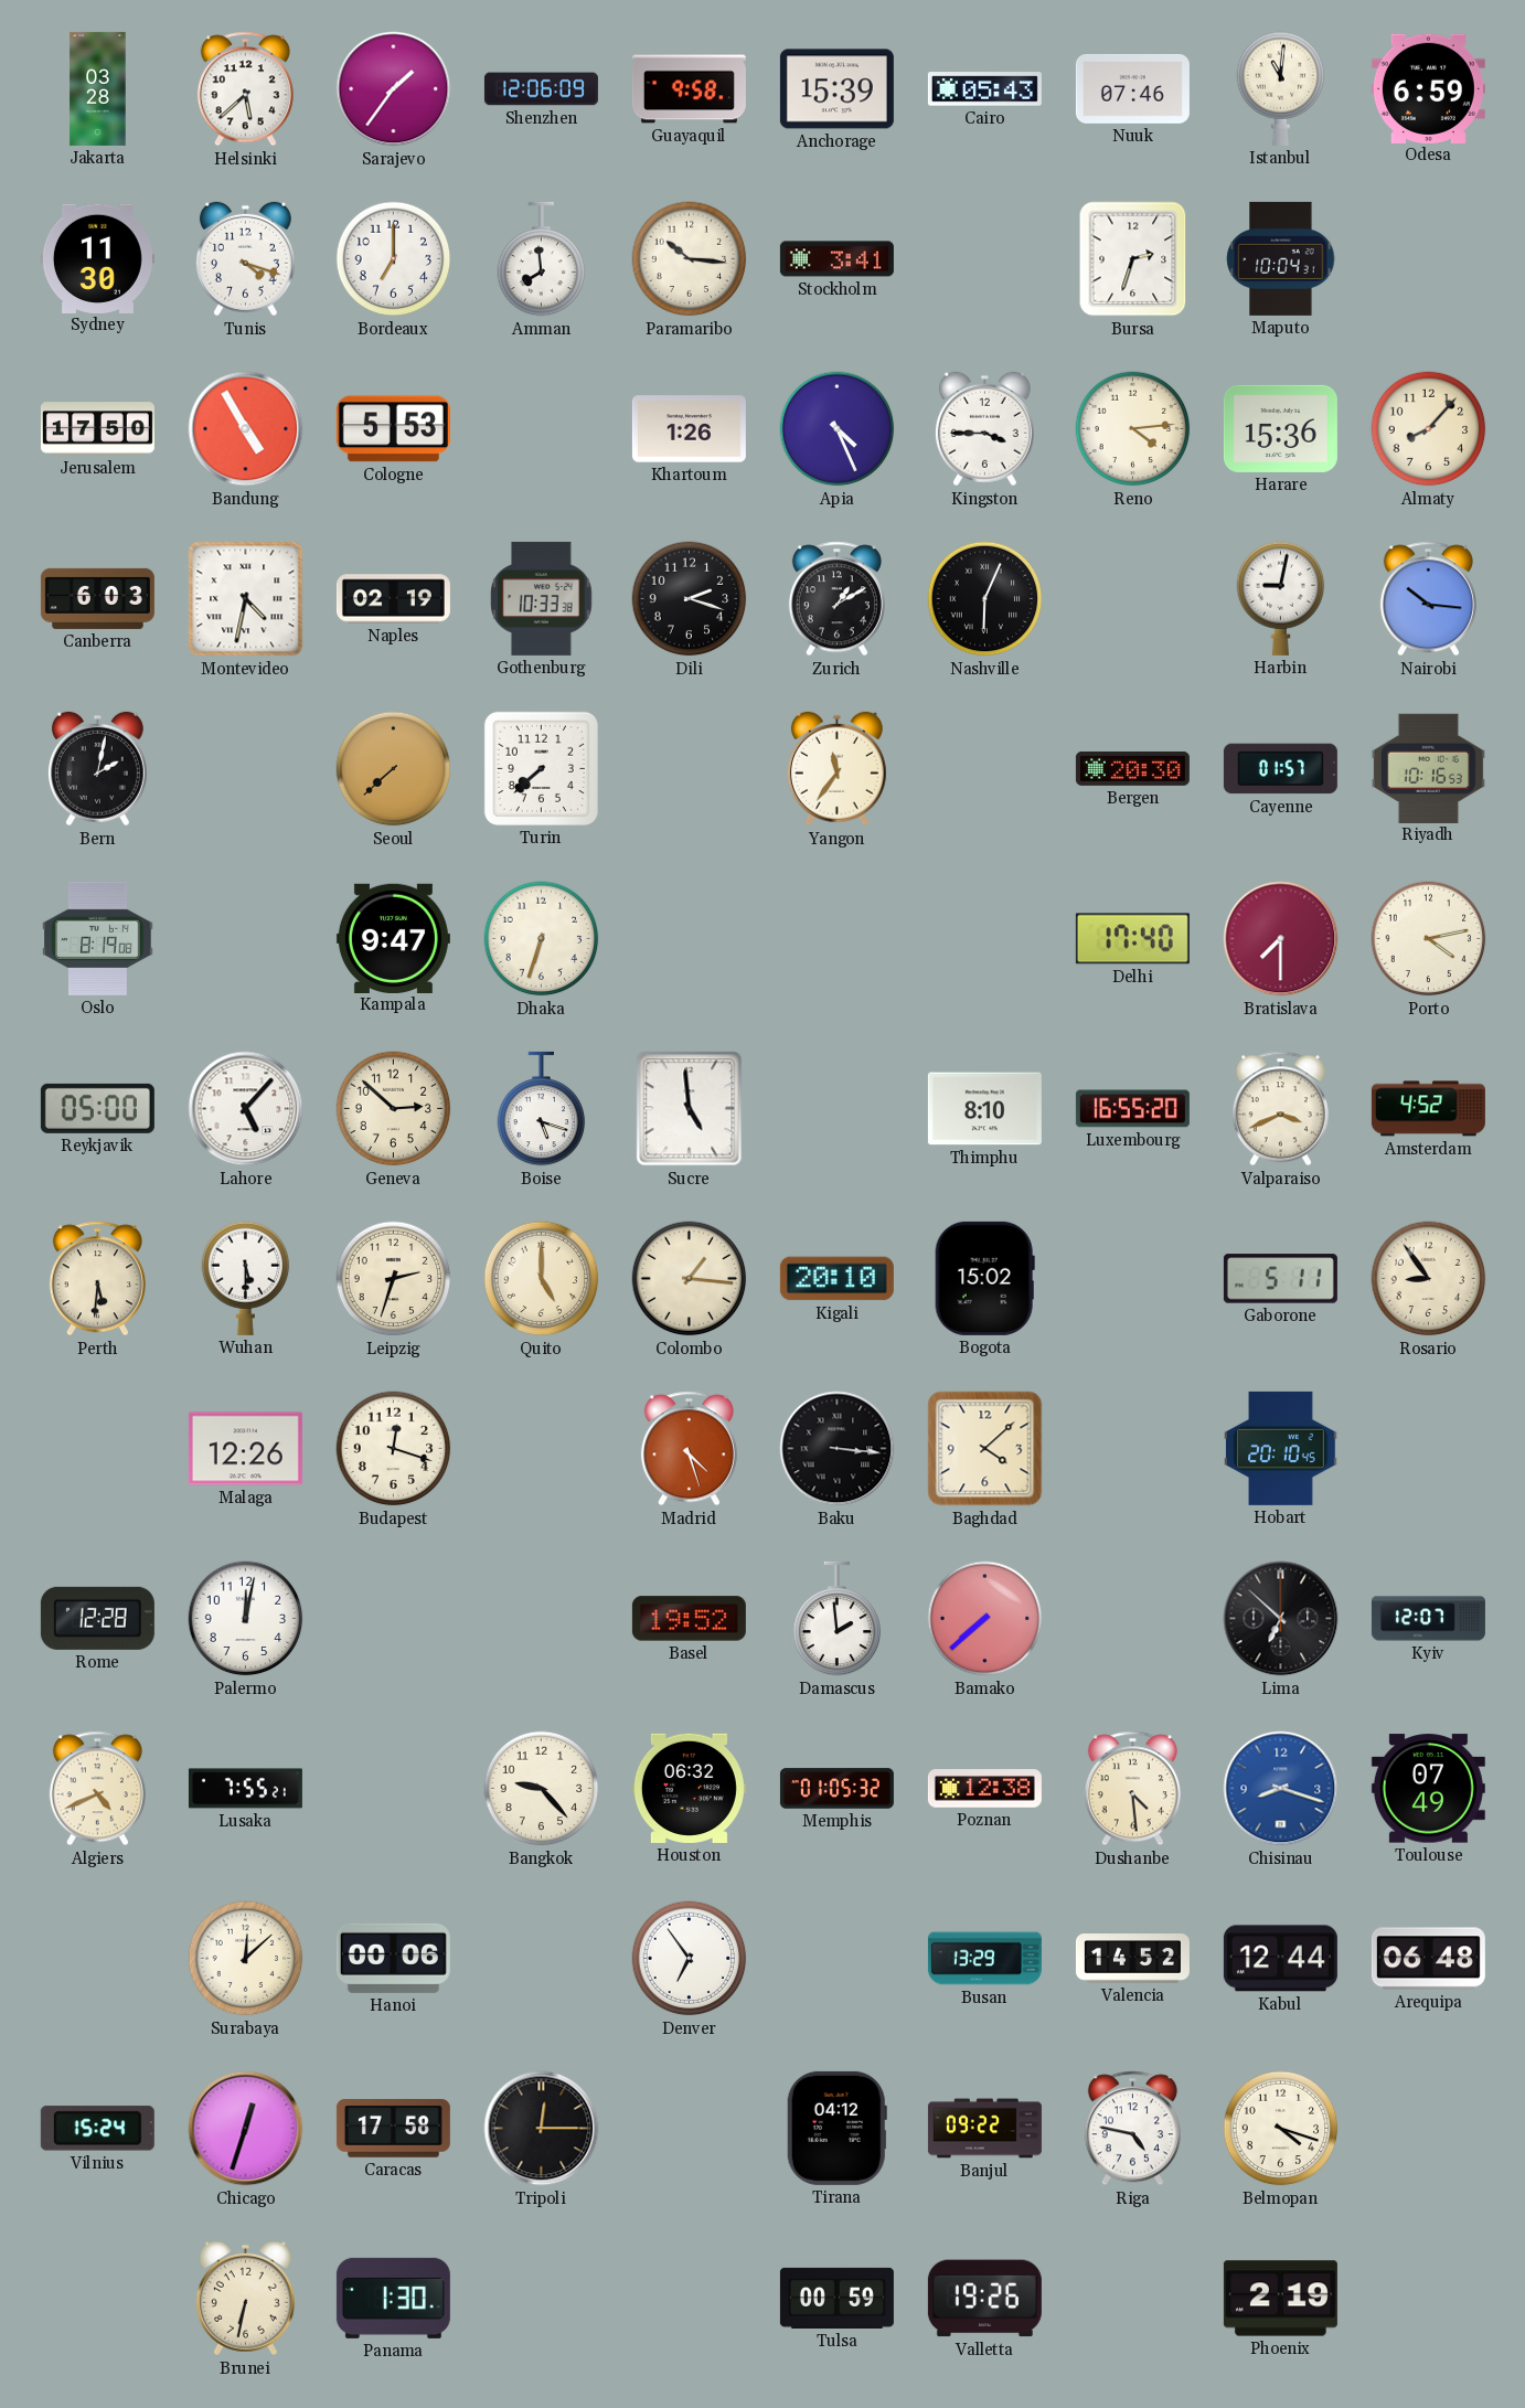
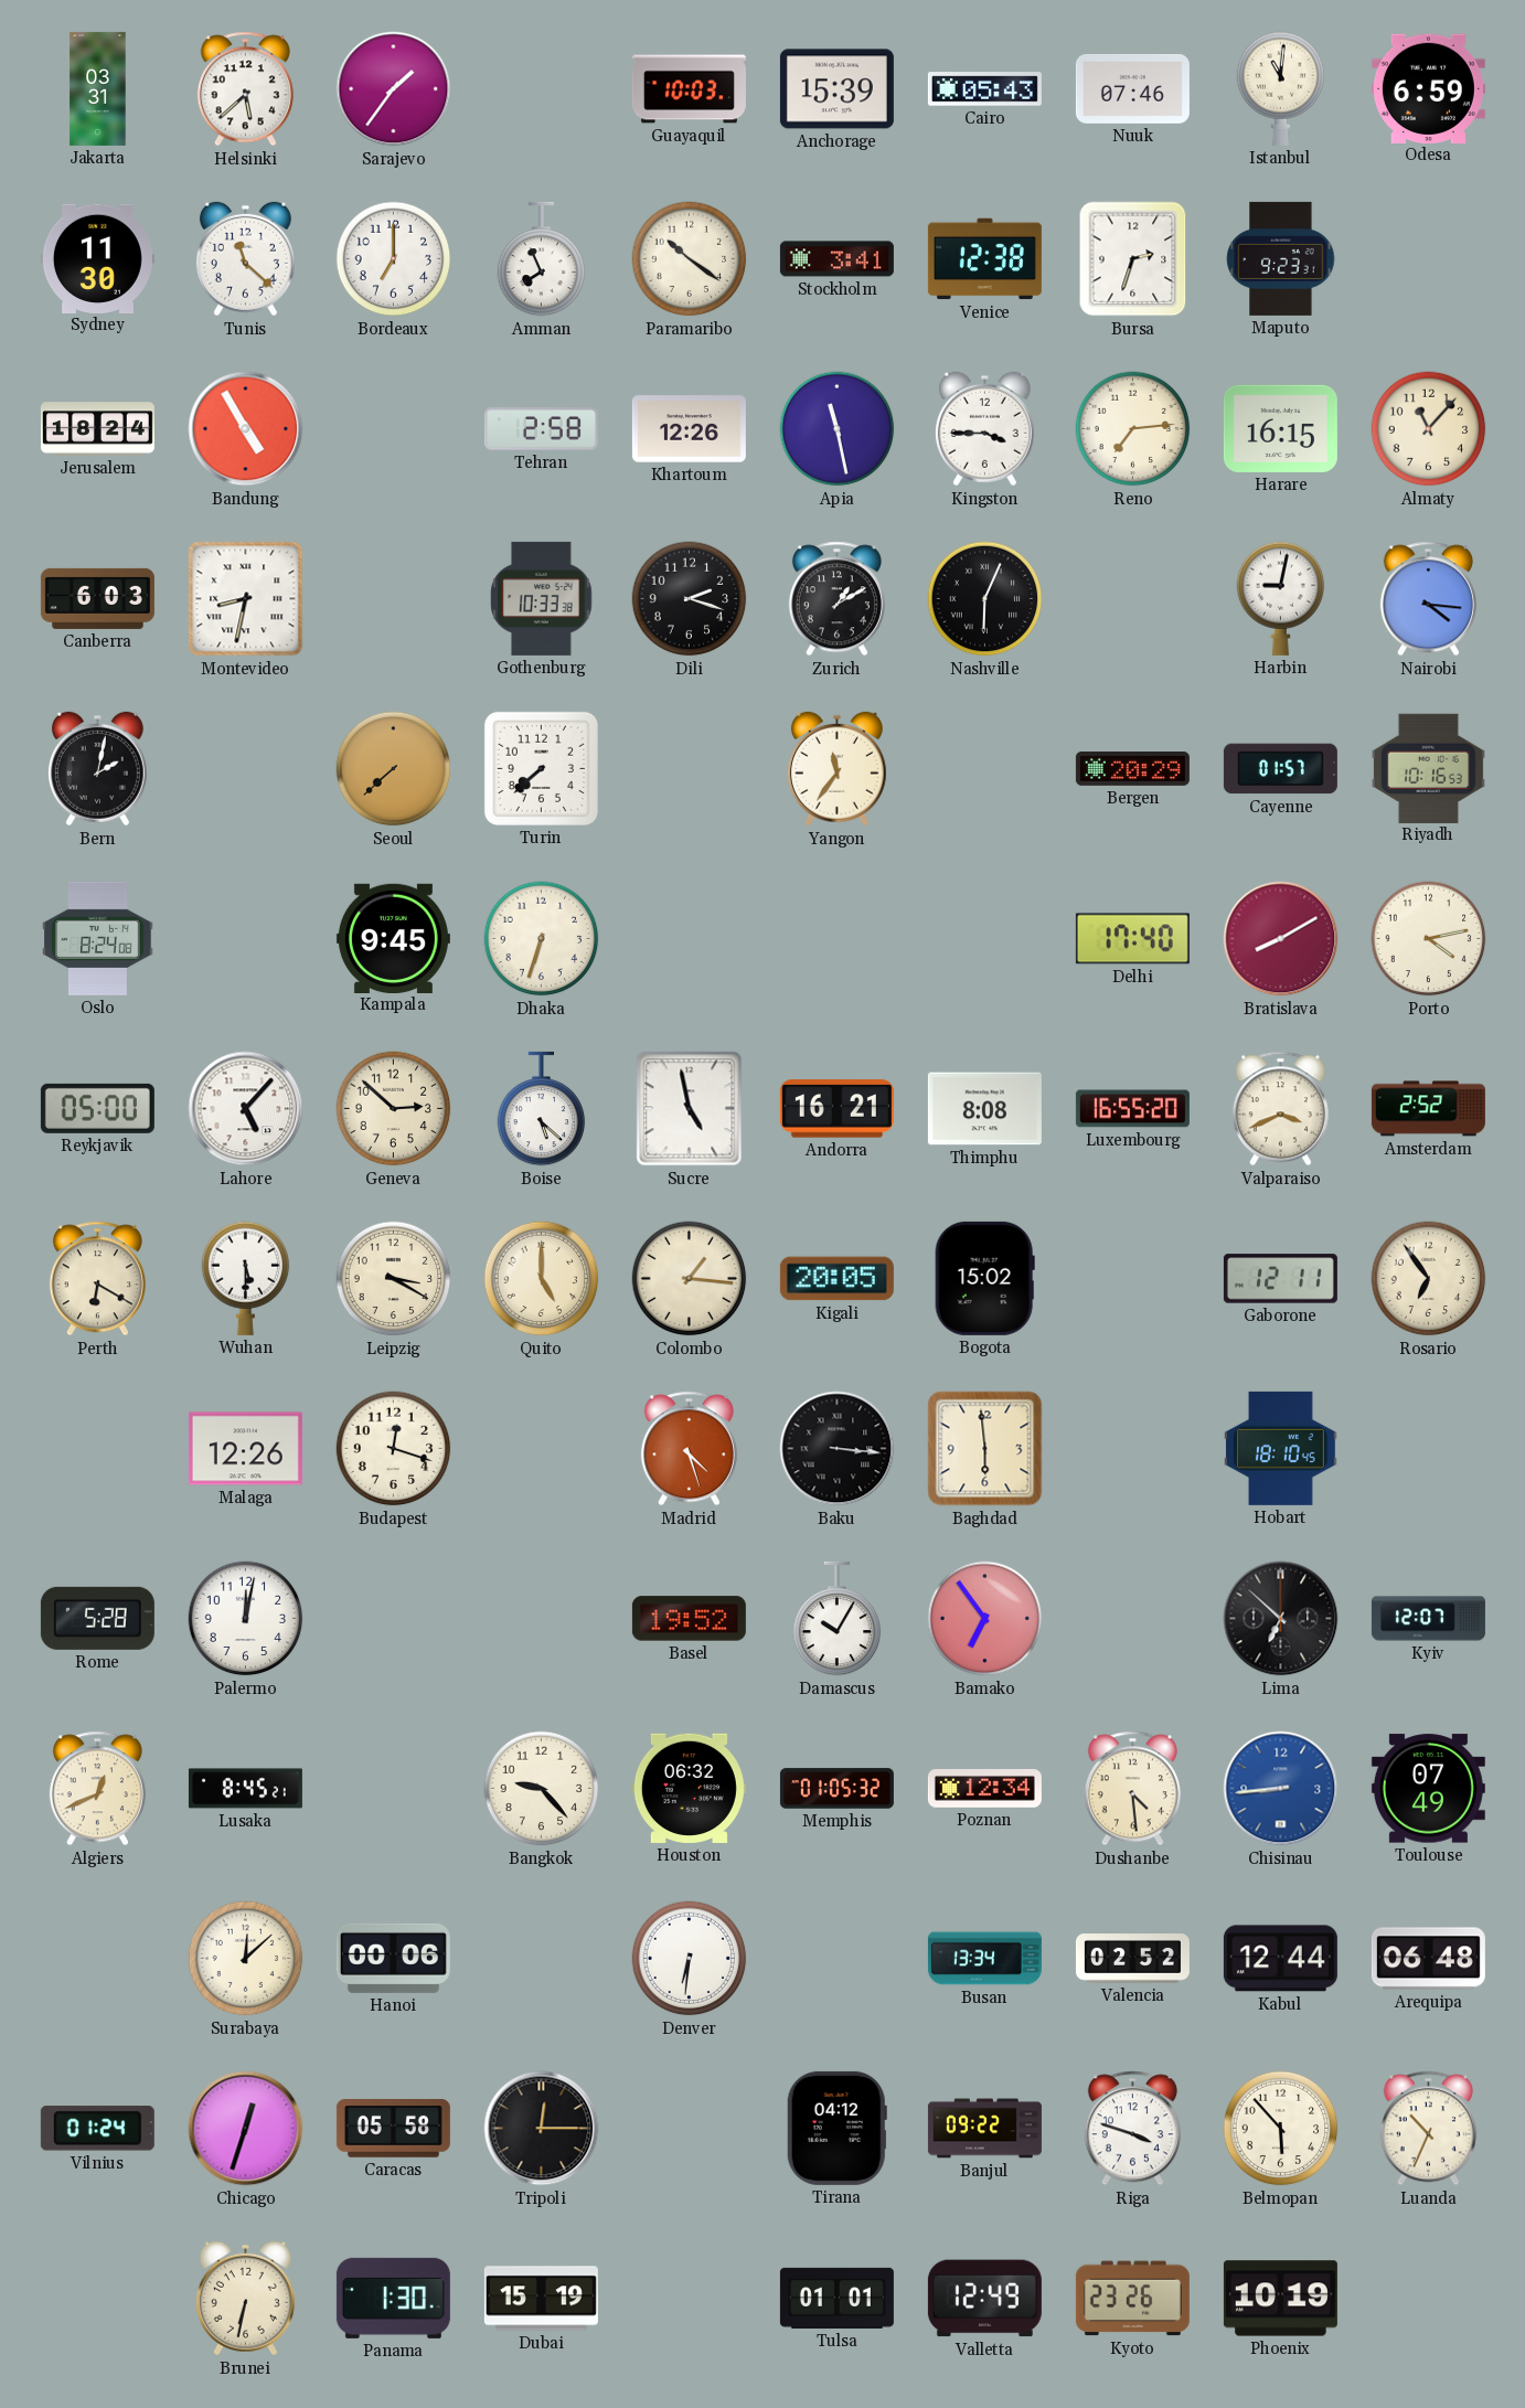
Jakarta: 03:28 -> 03:31
Shenzhen: 12:06 -> none
Guayaquil: 9:58 -> 10:03
Tunis: 4:18 -> 11:22
Amman: 7:59 -> 7:56
Paramaribo: 10:16 -> 10:21
Venice: none -> 12:38
Maputo: 10:04 -> 9:23
Jerusalem: 17:50 -> 18:24
Cologne: 5:53 -> none
Tehran: none -> 2:58
Khartoum: 1:26 -> 12:26
Apia: 4:26 -> 11:28
Reno: 4:14 -> 7:14
Harare: 15:36 -> 16:15
Almaty: 8:07 -> 11:07
Montevideo: 4:32 -> 8:32
Naples: 02:19 -> none
Nairobi: 10:16 -> 4:16
Bergen: 20:30 -> 20:29
Oslo: 8:19 -> 8:24
Kampala: 9:47 -> 9:45
Bratislava: 7:30 -> 8:10
Boise: 5:18 -> 5:22
Sucre: 4:59 -> 4:58
Andorra: none -> 16:21
Thimphu: 8:10 -> 8:08
Amsterdam: 4:52 -> 2:52
Perth: 5:31 -> 6:20
Leipzig: 2:33 -> 3:20
Kigali: 20:10 -> 20:05
Gaborone: 5:11 -> 12:11
Rosario: 8:54 -> 6:54
Baghdad: 4:08 -> 5:59
Hobart: 20:10 -> 18:10
Rome: 12:28 -> 5:28
Damascus: 1:59 -> 10:05
Bamako: 7:38 -> 6:54
Algiers: 4:41 -> 12:41
Lusaka: 7:55 -> 8:45
Poznan: 12:38 -> 12:34
Chisinau: 8:18 -> 8:44
Denver: 6:54 -> 6:31
Busan: 13:29 -> 13:34
Valencia: 14:52 -> 02:52
Vilnius: 15:24 -> 01:24
Caracas: 17:58 -> 05:58
Riga: 4:47 -> 3:48
Belmopan: 4:18 -> 5:53
Luanda: none -> 10:34
Dubai: none -> 15:19
Tulsa: 00:59 -> 01:01
Valletta: 19:26 -> 12:49
Kyoto: none -> 23:26
Phoenix: 2:19 -> 10:19
